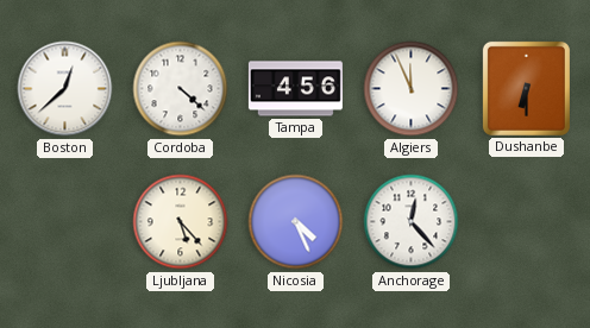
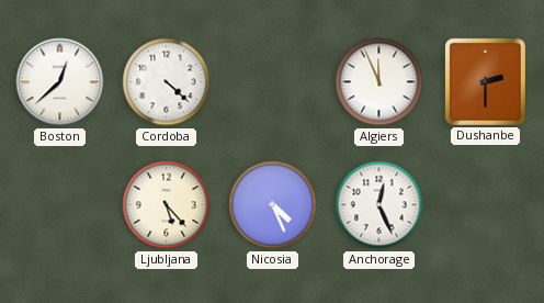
Tampa: 4:56 -> none
Dushanbe: 6:30 -> 2:30
Anchorage: 12:23 -> 12:26
